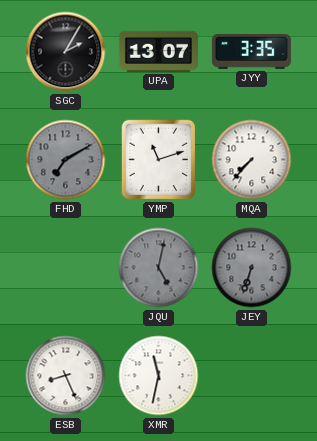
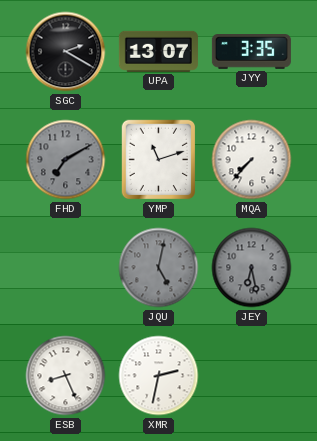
SGC: 2:05 -> 2:20
JEY: 6:33 -> 6:28
XMR: 11:32 -> 2:32
